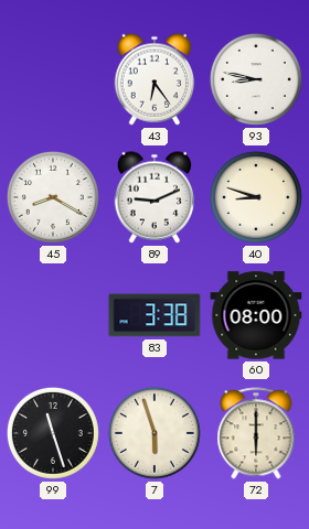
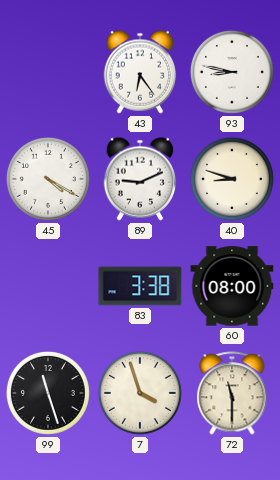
45: 8:20 -> 4:20
7: 5:57 -> 3:57
72: 6:00 -> 11:30
